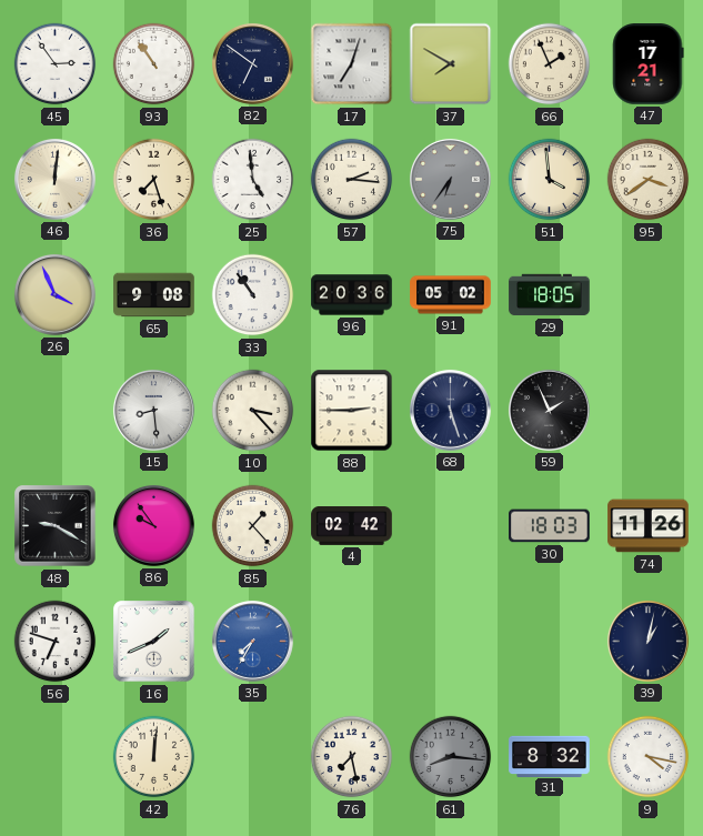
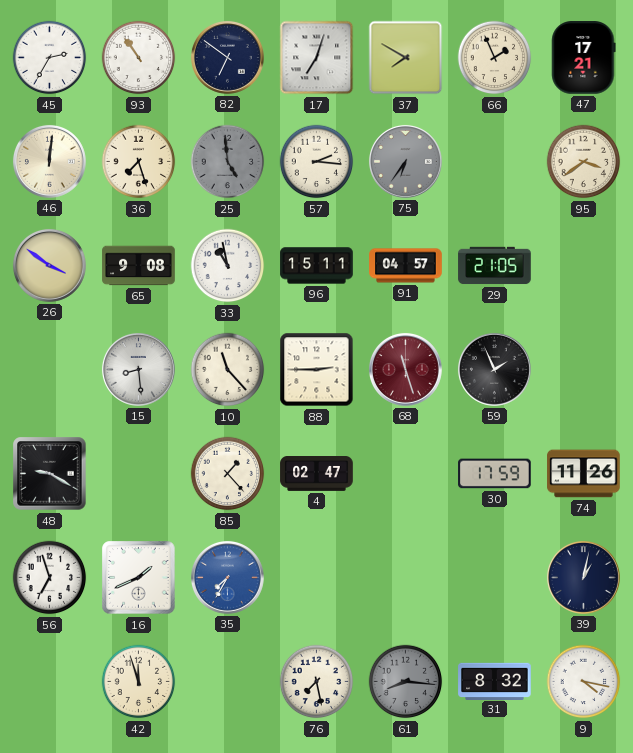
45: 2:54 -> 2:35
25 dial: white -> grey
51: 3:59 -> none
26: 3:56 -> 3:51
33: 10:54 -> 10:58
96: 20:36 -> 15:11
91: 05:02 -> 04:57
29: 18:05 -> 21:05
10: 3:23 -> 11:23
68: 5:27 -> 11:27
68 dial: navy -> burgundy
86: 9:54 -> none
4: 02:42 -> 02:47
30: 18:03 -> 17:59
56: 6:48 -> 6:57
42: 12:01 -> 11:57
